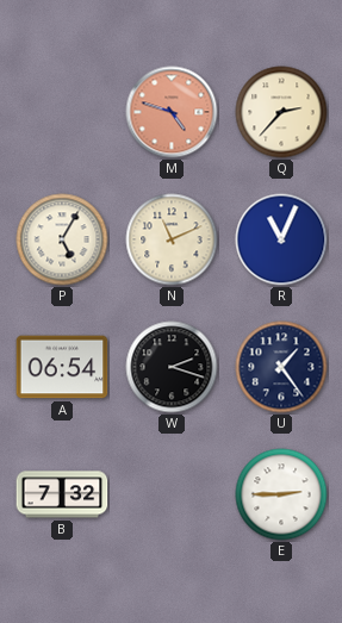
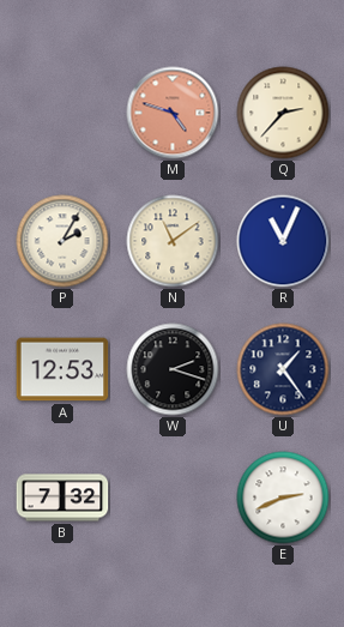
P: 5:05 -> 2:05
N: 11:11 -> 11:09
A: 06:54 -> 12:53
E: 2:45 -> 2:41
